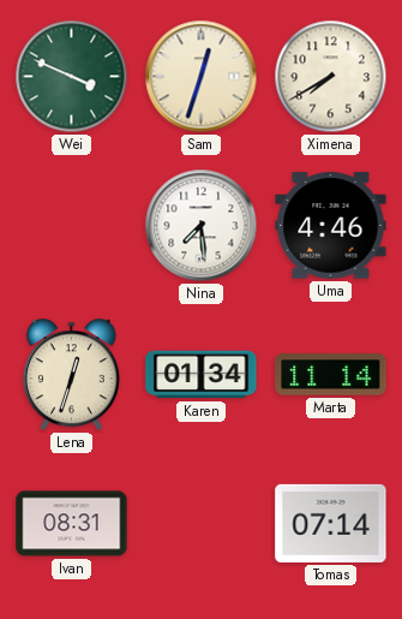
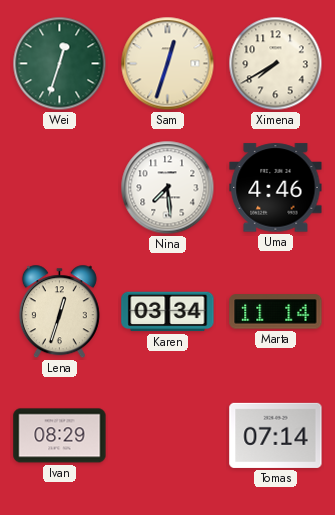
Wei: 3:49 -> 12:33
Karen: 01:34 -> 03:34
Ivan: 08:31 -> 08:29
